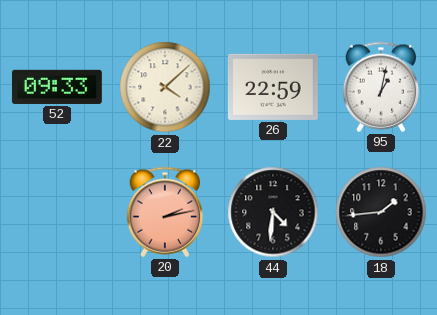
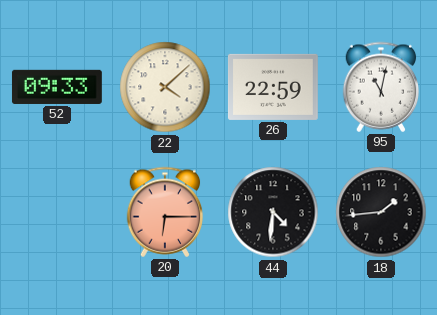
95: 1:02 -> 11:02
20: 2:13 -> 6:15
